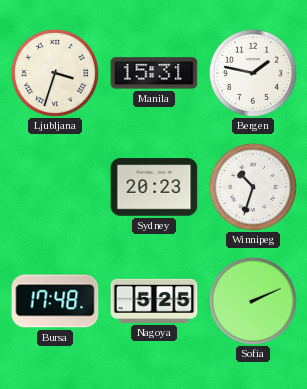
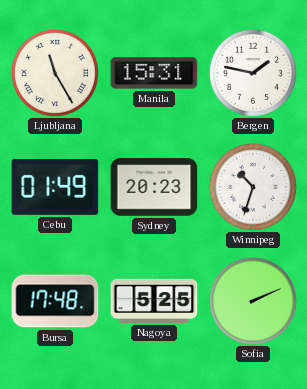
Ljubljana: 3:33 -> 11:25
Cebu: none -> 01:49
